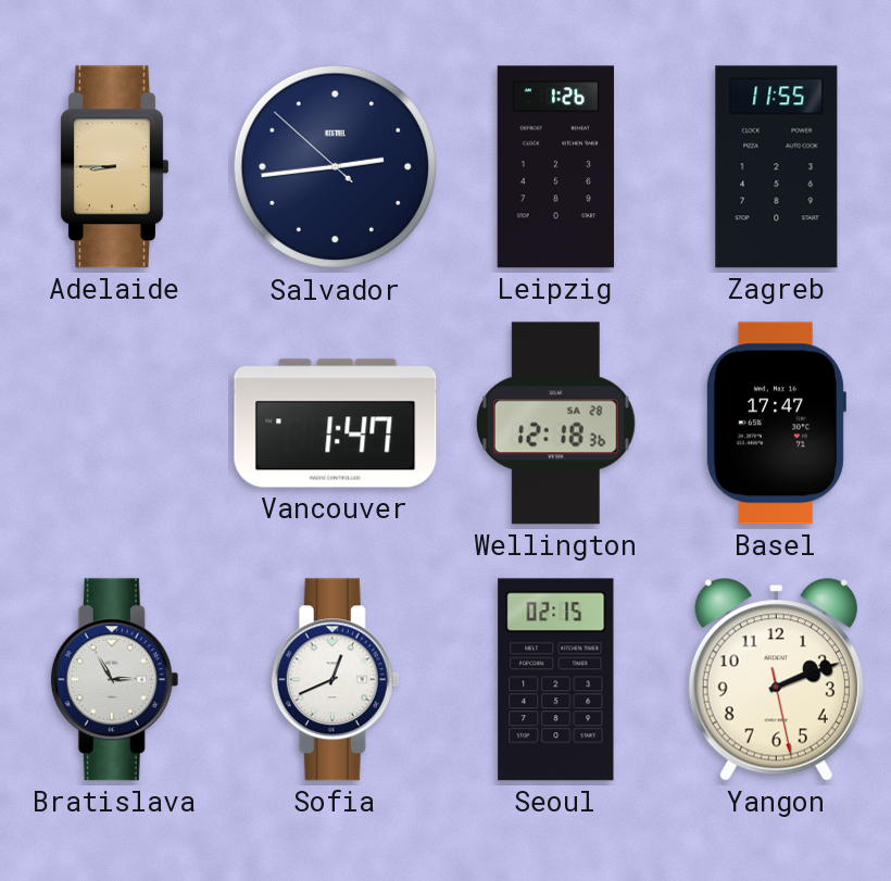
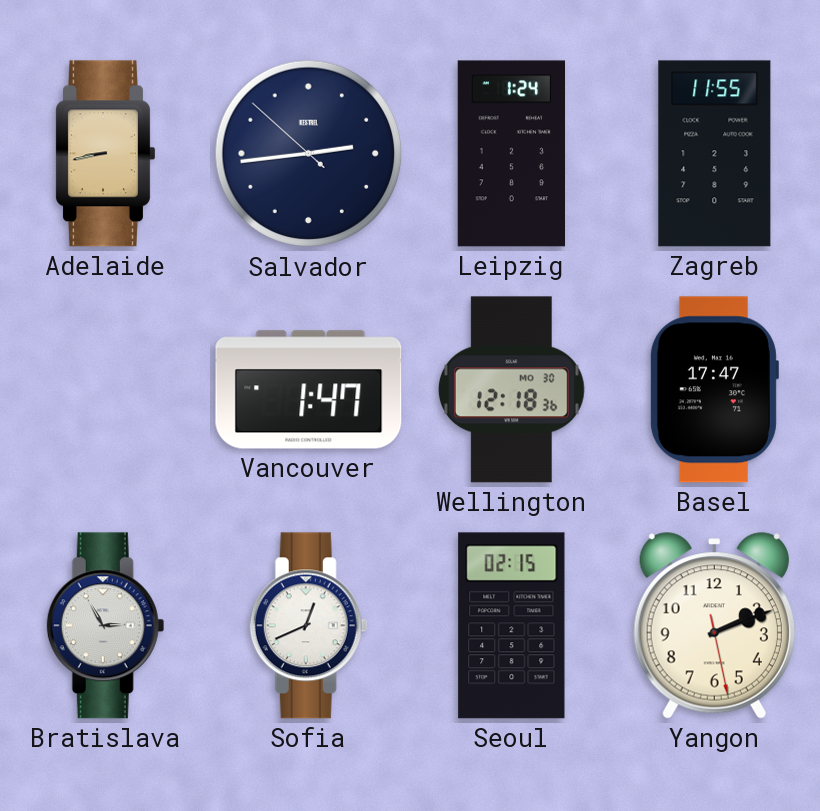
Adelaide: 8:45 -> 8:43
Leipzig: 1:26 -> 1:24
Wellington date: SA 28 -> MO 30
